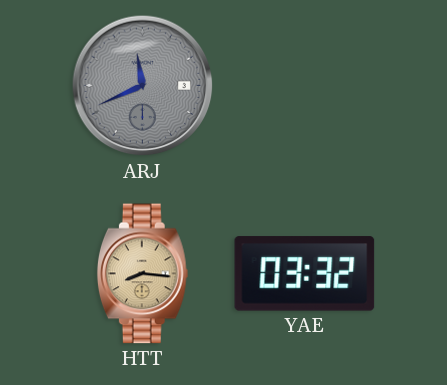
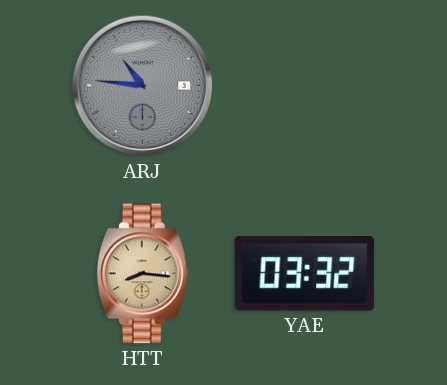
ARJ: 11:41 -> 10:46
